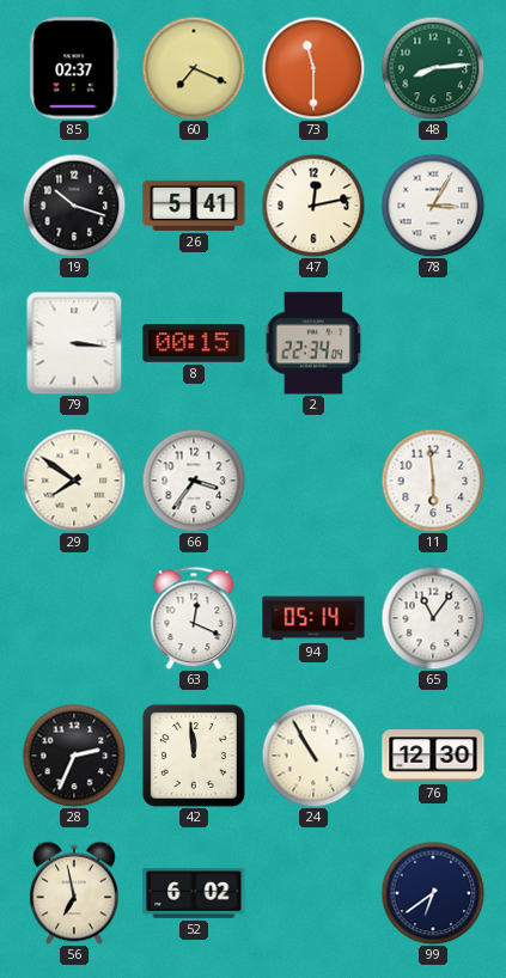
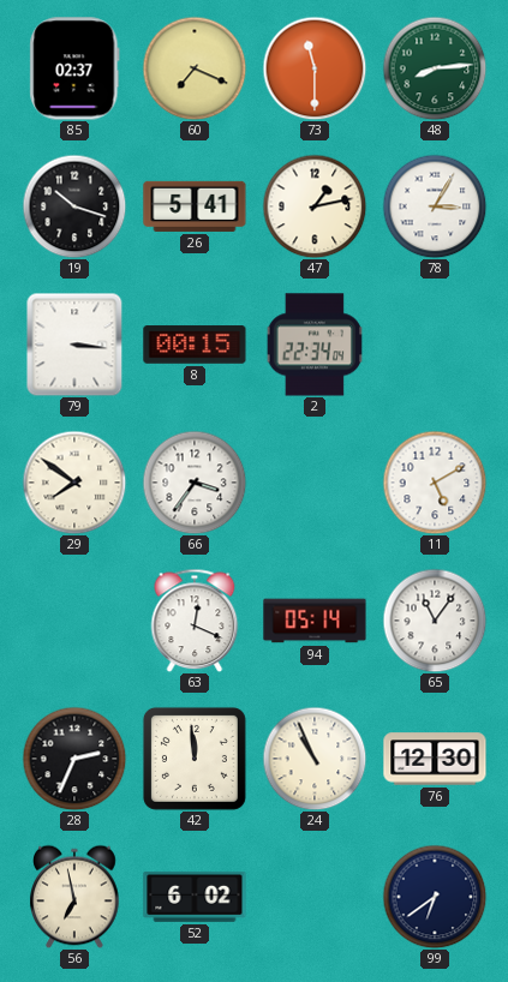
47: 12:13 -> 1:13
11: 5:59 -> 5:10
24: 10:55 -> 10:56
